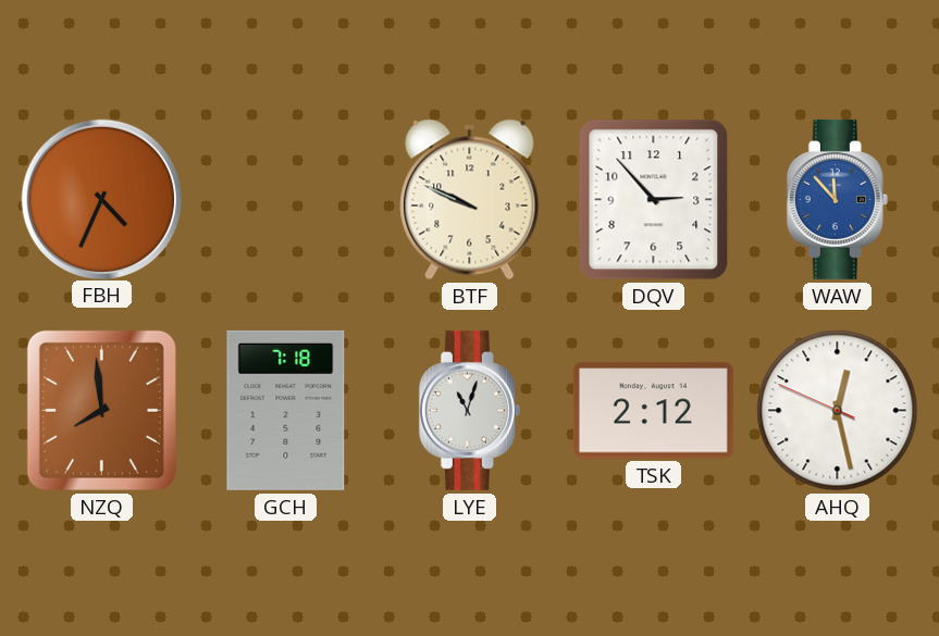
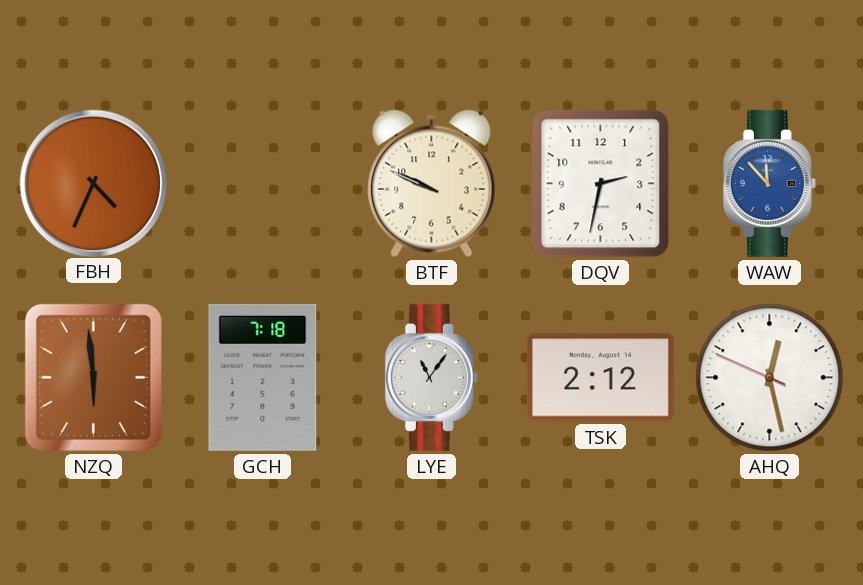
DQV: 2:53 -> 2:32
NZQ: 7:59 -> 5:59
LYE: 11:03 -> 11:06
